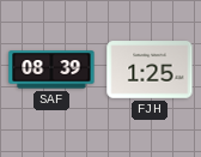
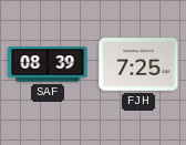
FJH: 1:25 -> 7:25
